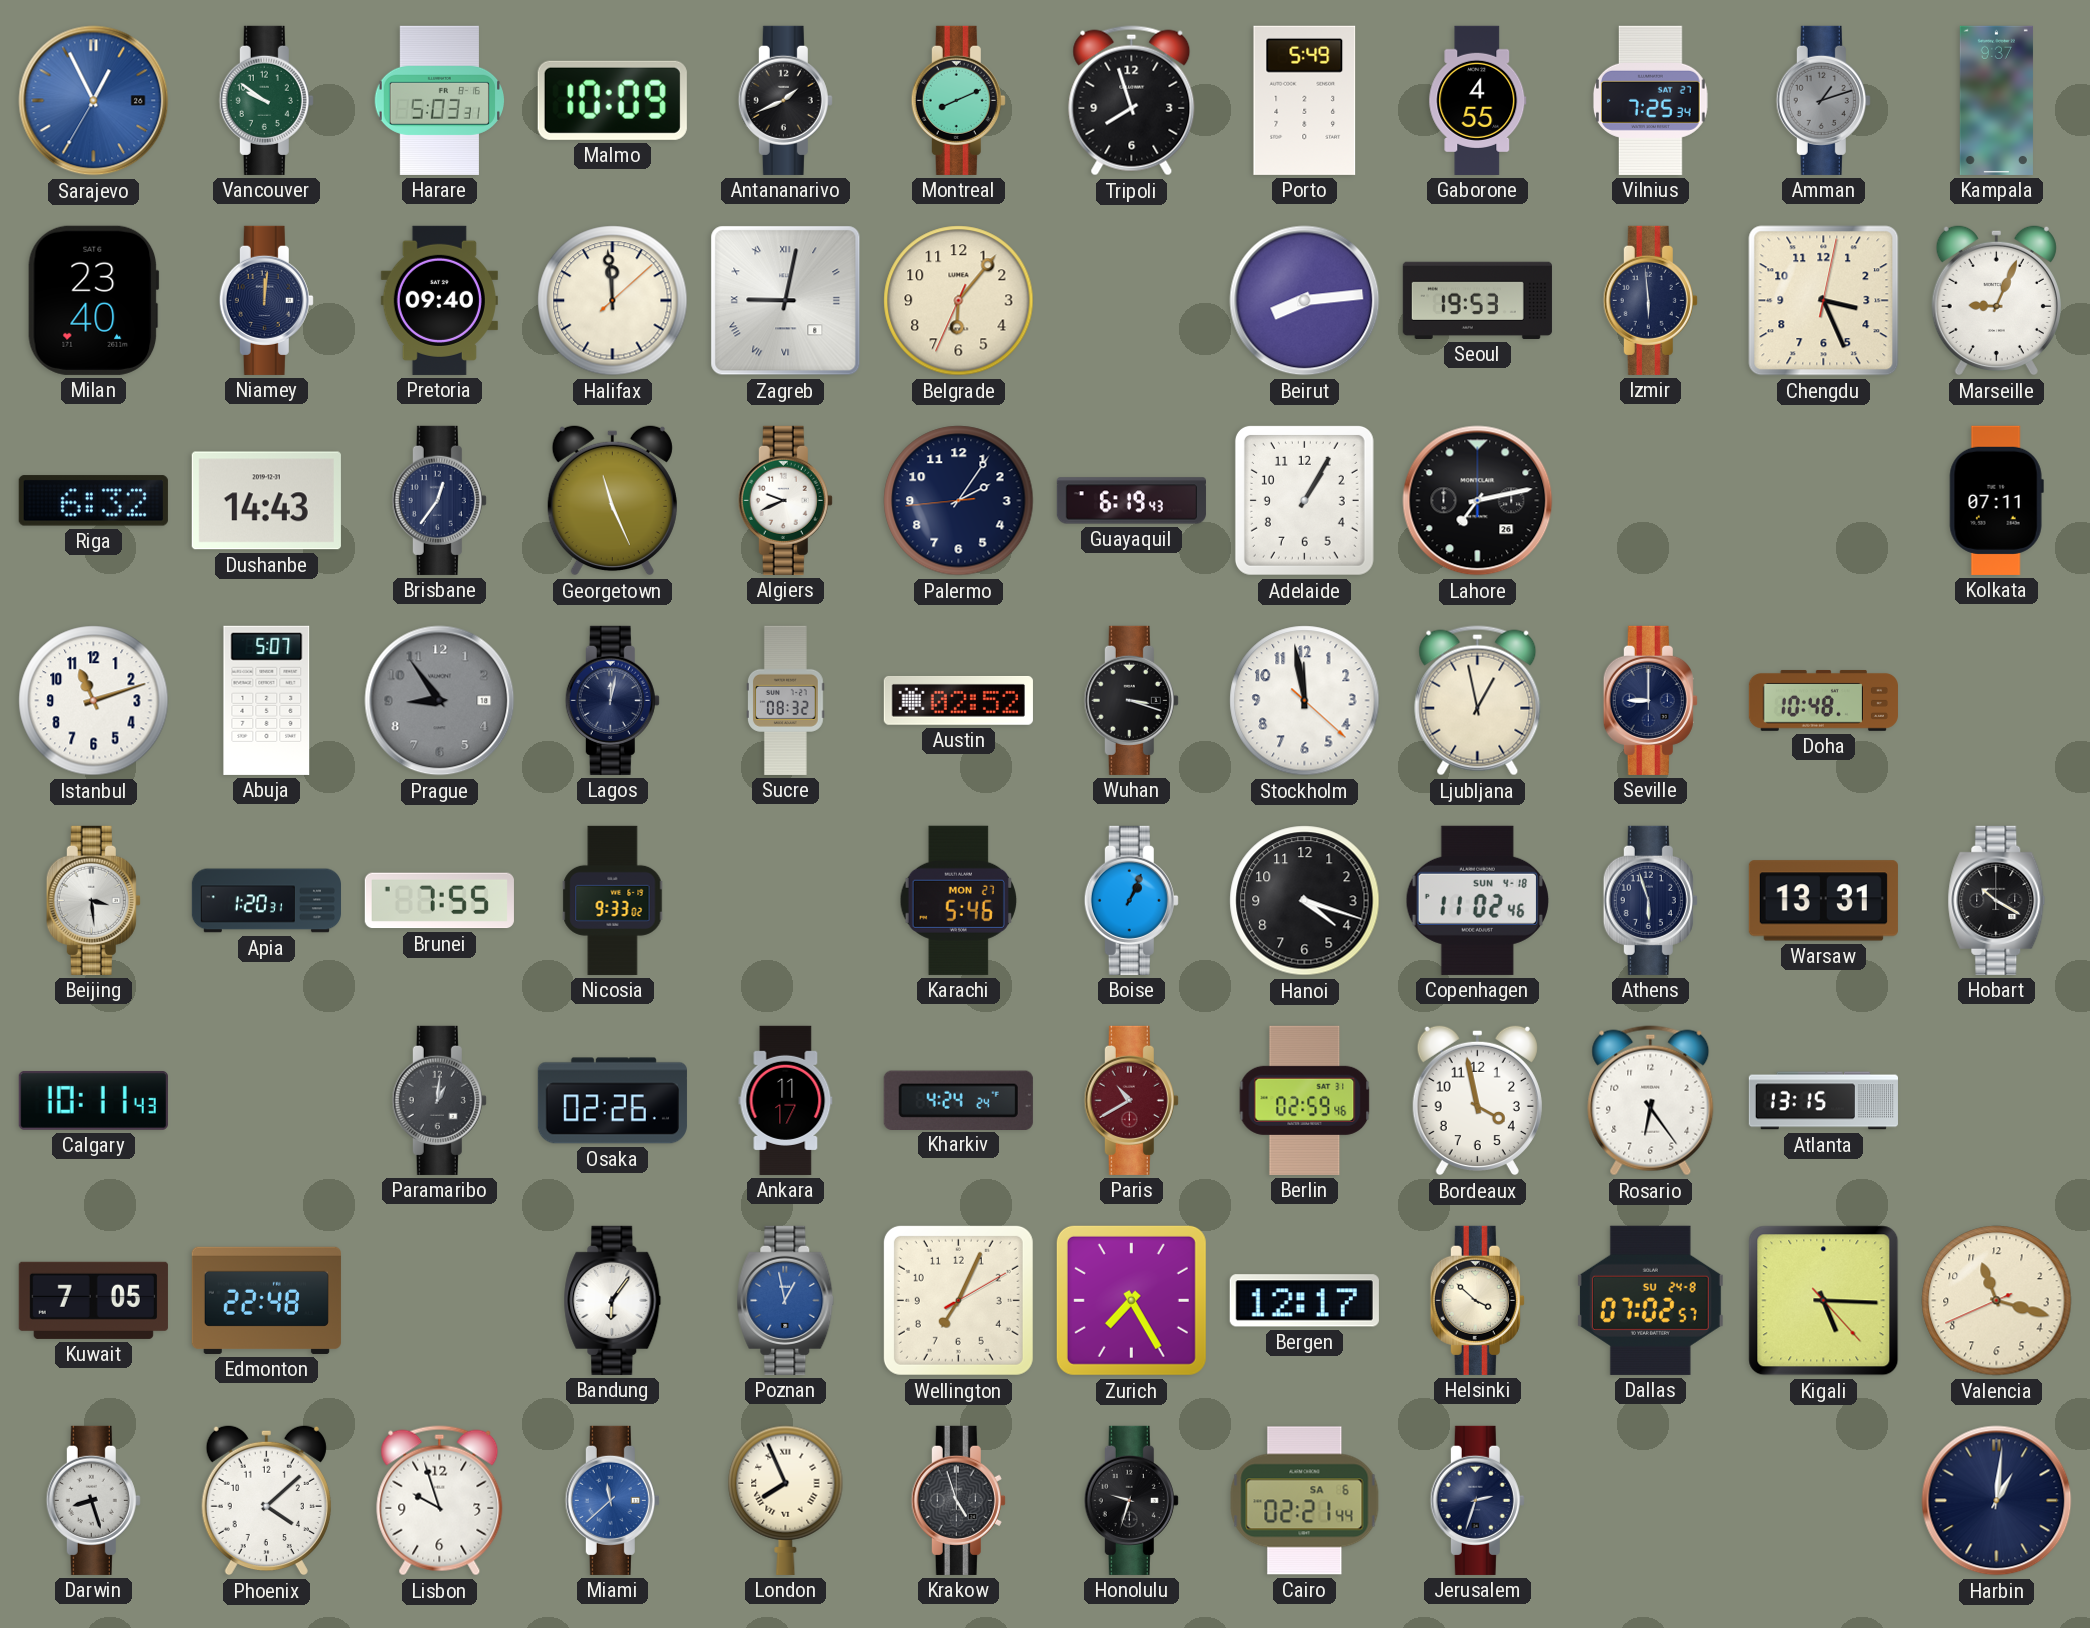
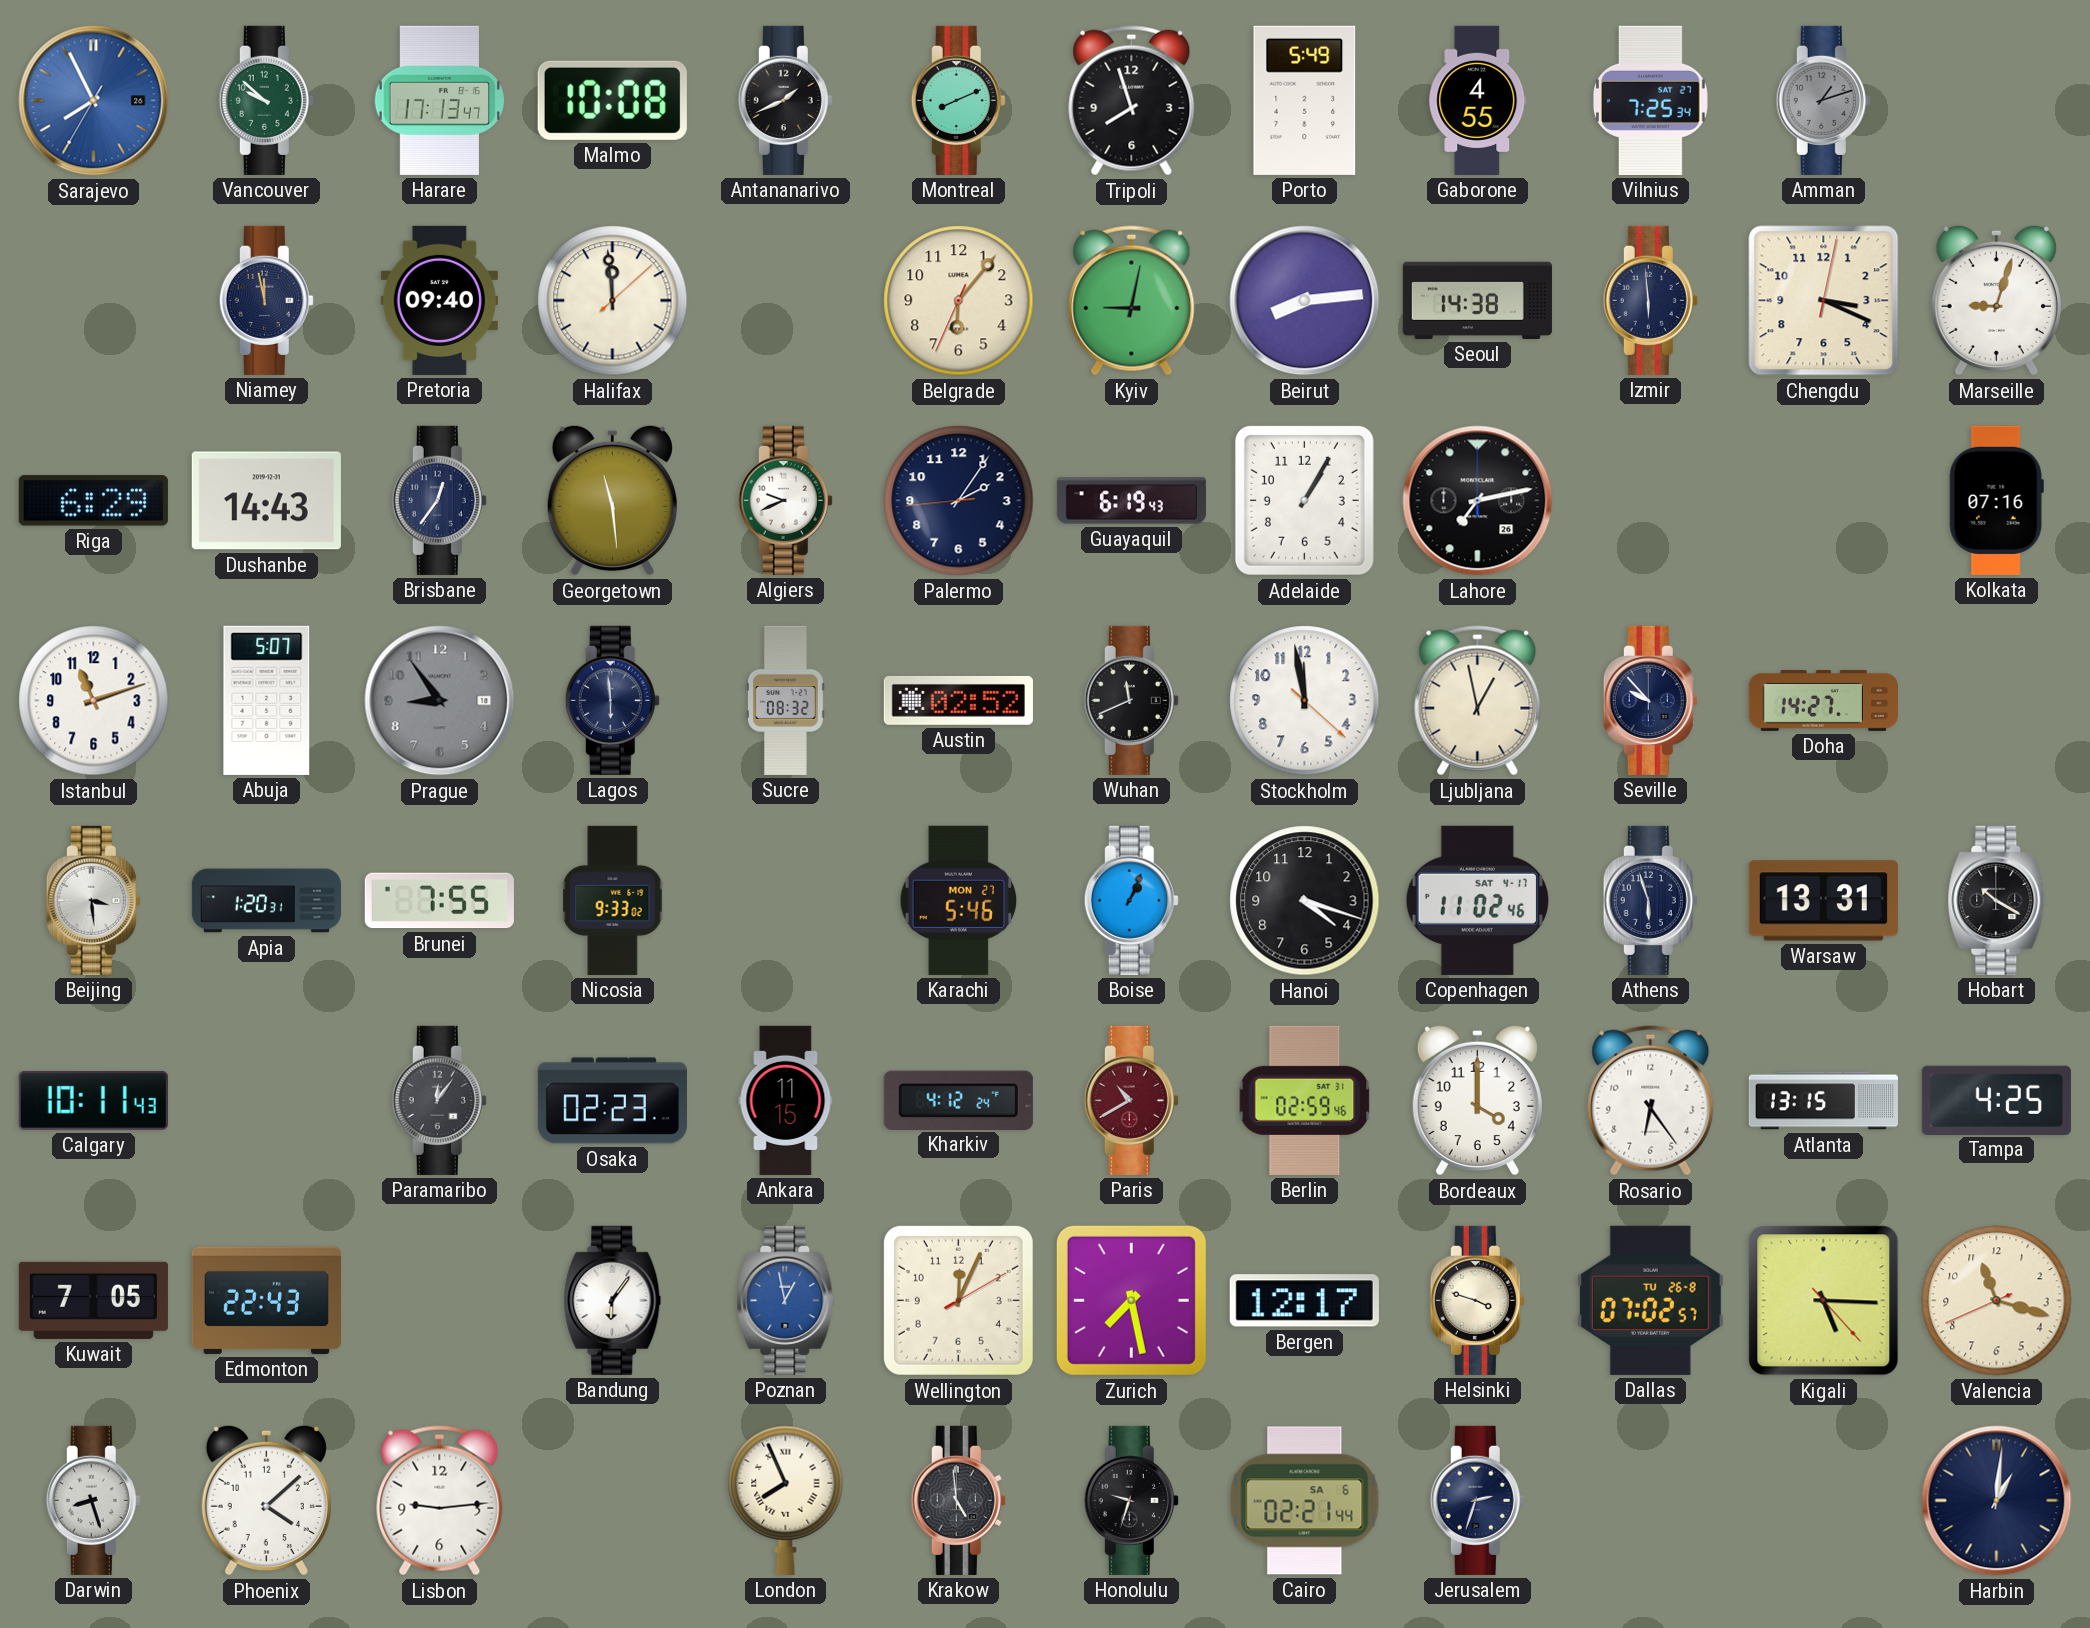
Sarajevo: 12:55 -> 7:55
Vancouver: 9:51 -> 9:52
Harare: 5:03 -> 17:13
Malmo: 10:09 -> 10:08
Kampala: 9:37 -> none
Milan: 23:40 -> none
Niamey: 12:01 -> 11:58
Zagreb: 9:02 -> none
Kyiv: none -> 9:02
Seoul: 19:53 -> 14:38
Chengdu: 3:26 -> 3:19
Marseille: 9:04 -> 9:03
Riga: 6:32 -> 6:29
Georgetown: 11:26 -> 11:29
Kolkata: 07:11 -> 07:16
Lagos: 12:02 -> 5:59
Wuhan: 3:18 -> 11:41
Seville: 9:00 -> 9:53
Doha: 10:48 -> 14:27
Copenhagen date: SUN 4-18 -> SAT 4-17
Paramaribo: 1:01 -> 12:06
Osaka: 02:26 -> 02:23
Ankara: 11:17 -> 11:15
Kharkiv: 4:24 -> 4:12
Bordeaux: 3:58 -> 4:00
Tampa: none -> 4:25
Edmonton: 22:48 -> 22:43
Wellington: 7:04 -> 12:04
Zurich: 7:25 -> 7:28
Helsinki: 3:52 -> 3:48
Dallas date: SU 24-8 -> TU 26-8
Lisbon: 9:57 -> 9:14
Miami: 11:38 -> none
Krakow: 4:57 -> 4:59
